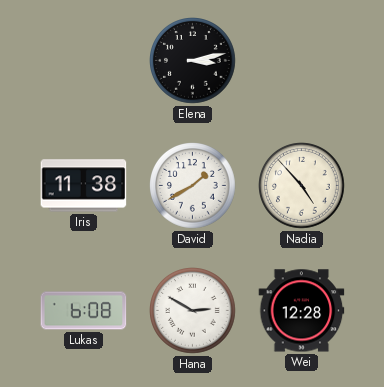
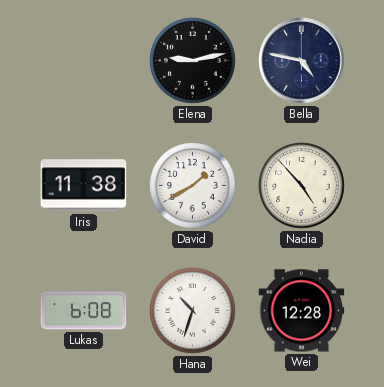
Elena: 3:13 -> 9:13
Bella: none -> 4:47
Hana: 2:50 -> 10:33
